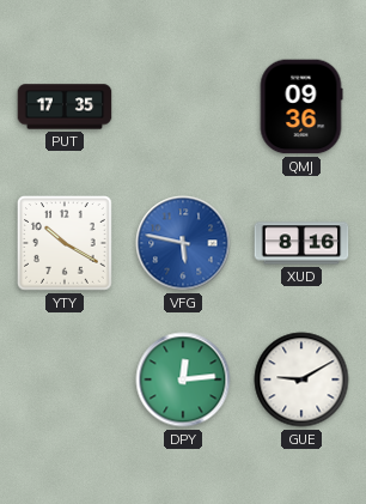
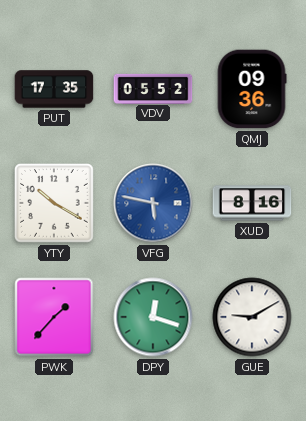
VDV: none -> 05:52
PWK: none -> 1:37
DPY: 12:14 -> 12:18
